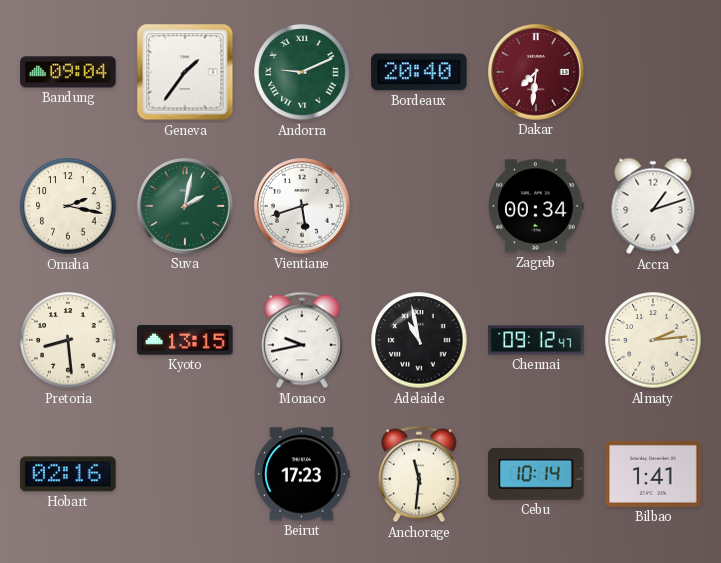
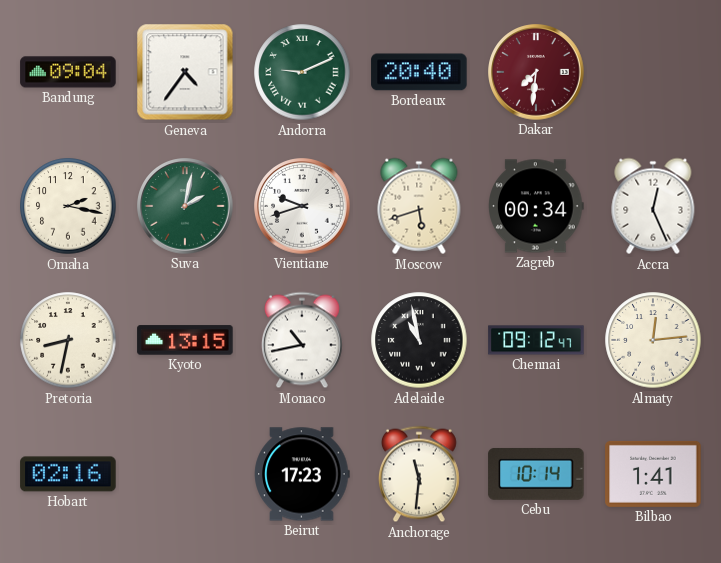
Geneva: 1:36 -> 4:36
Vientiane: 5:42 -> 9:42
Moscow: none -> 5:42
Accra: 1:12 -> 12:26
Pretoria: 8:29 -> 8:32
Monaco: 9:43 -> 10:43
Almaty: 2:14 -> 12:14
